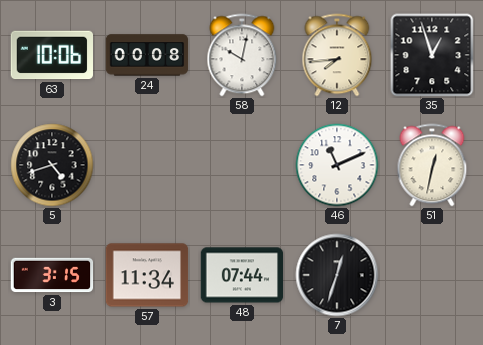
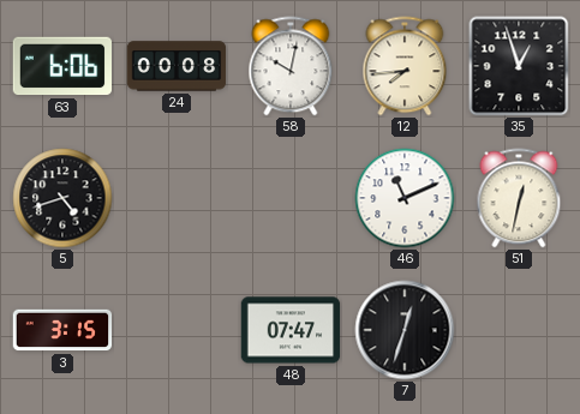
63: 10:06 -> 6:06
57: 11:34 -> none
48: 07:44 -> 07:47
